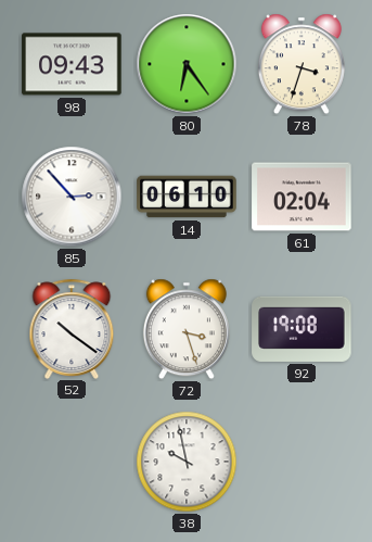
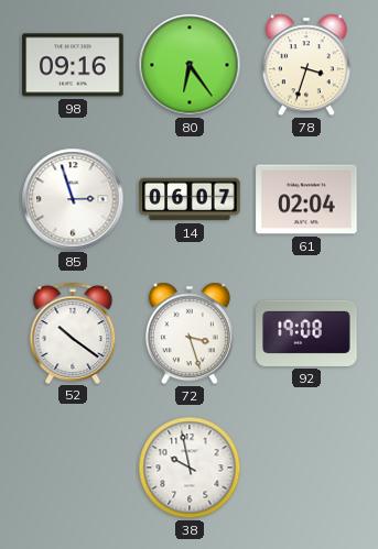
98: 09:43 -> 09:16
85: 2:53 -> 2:57
14: 06:10 -> 06:07
